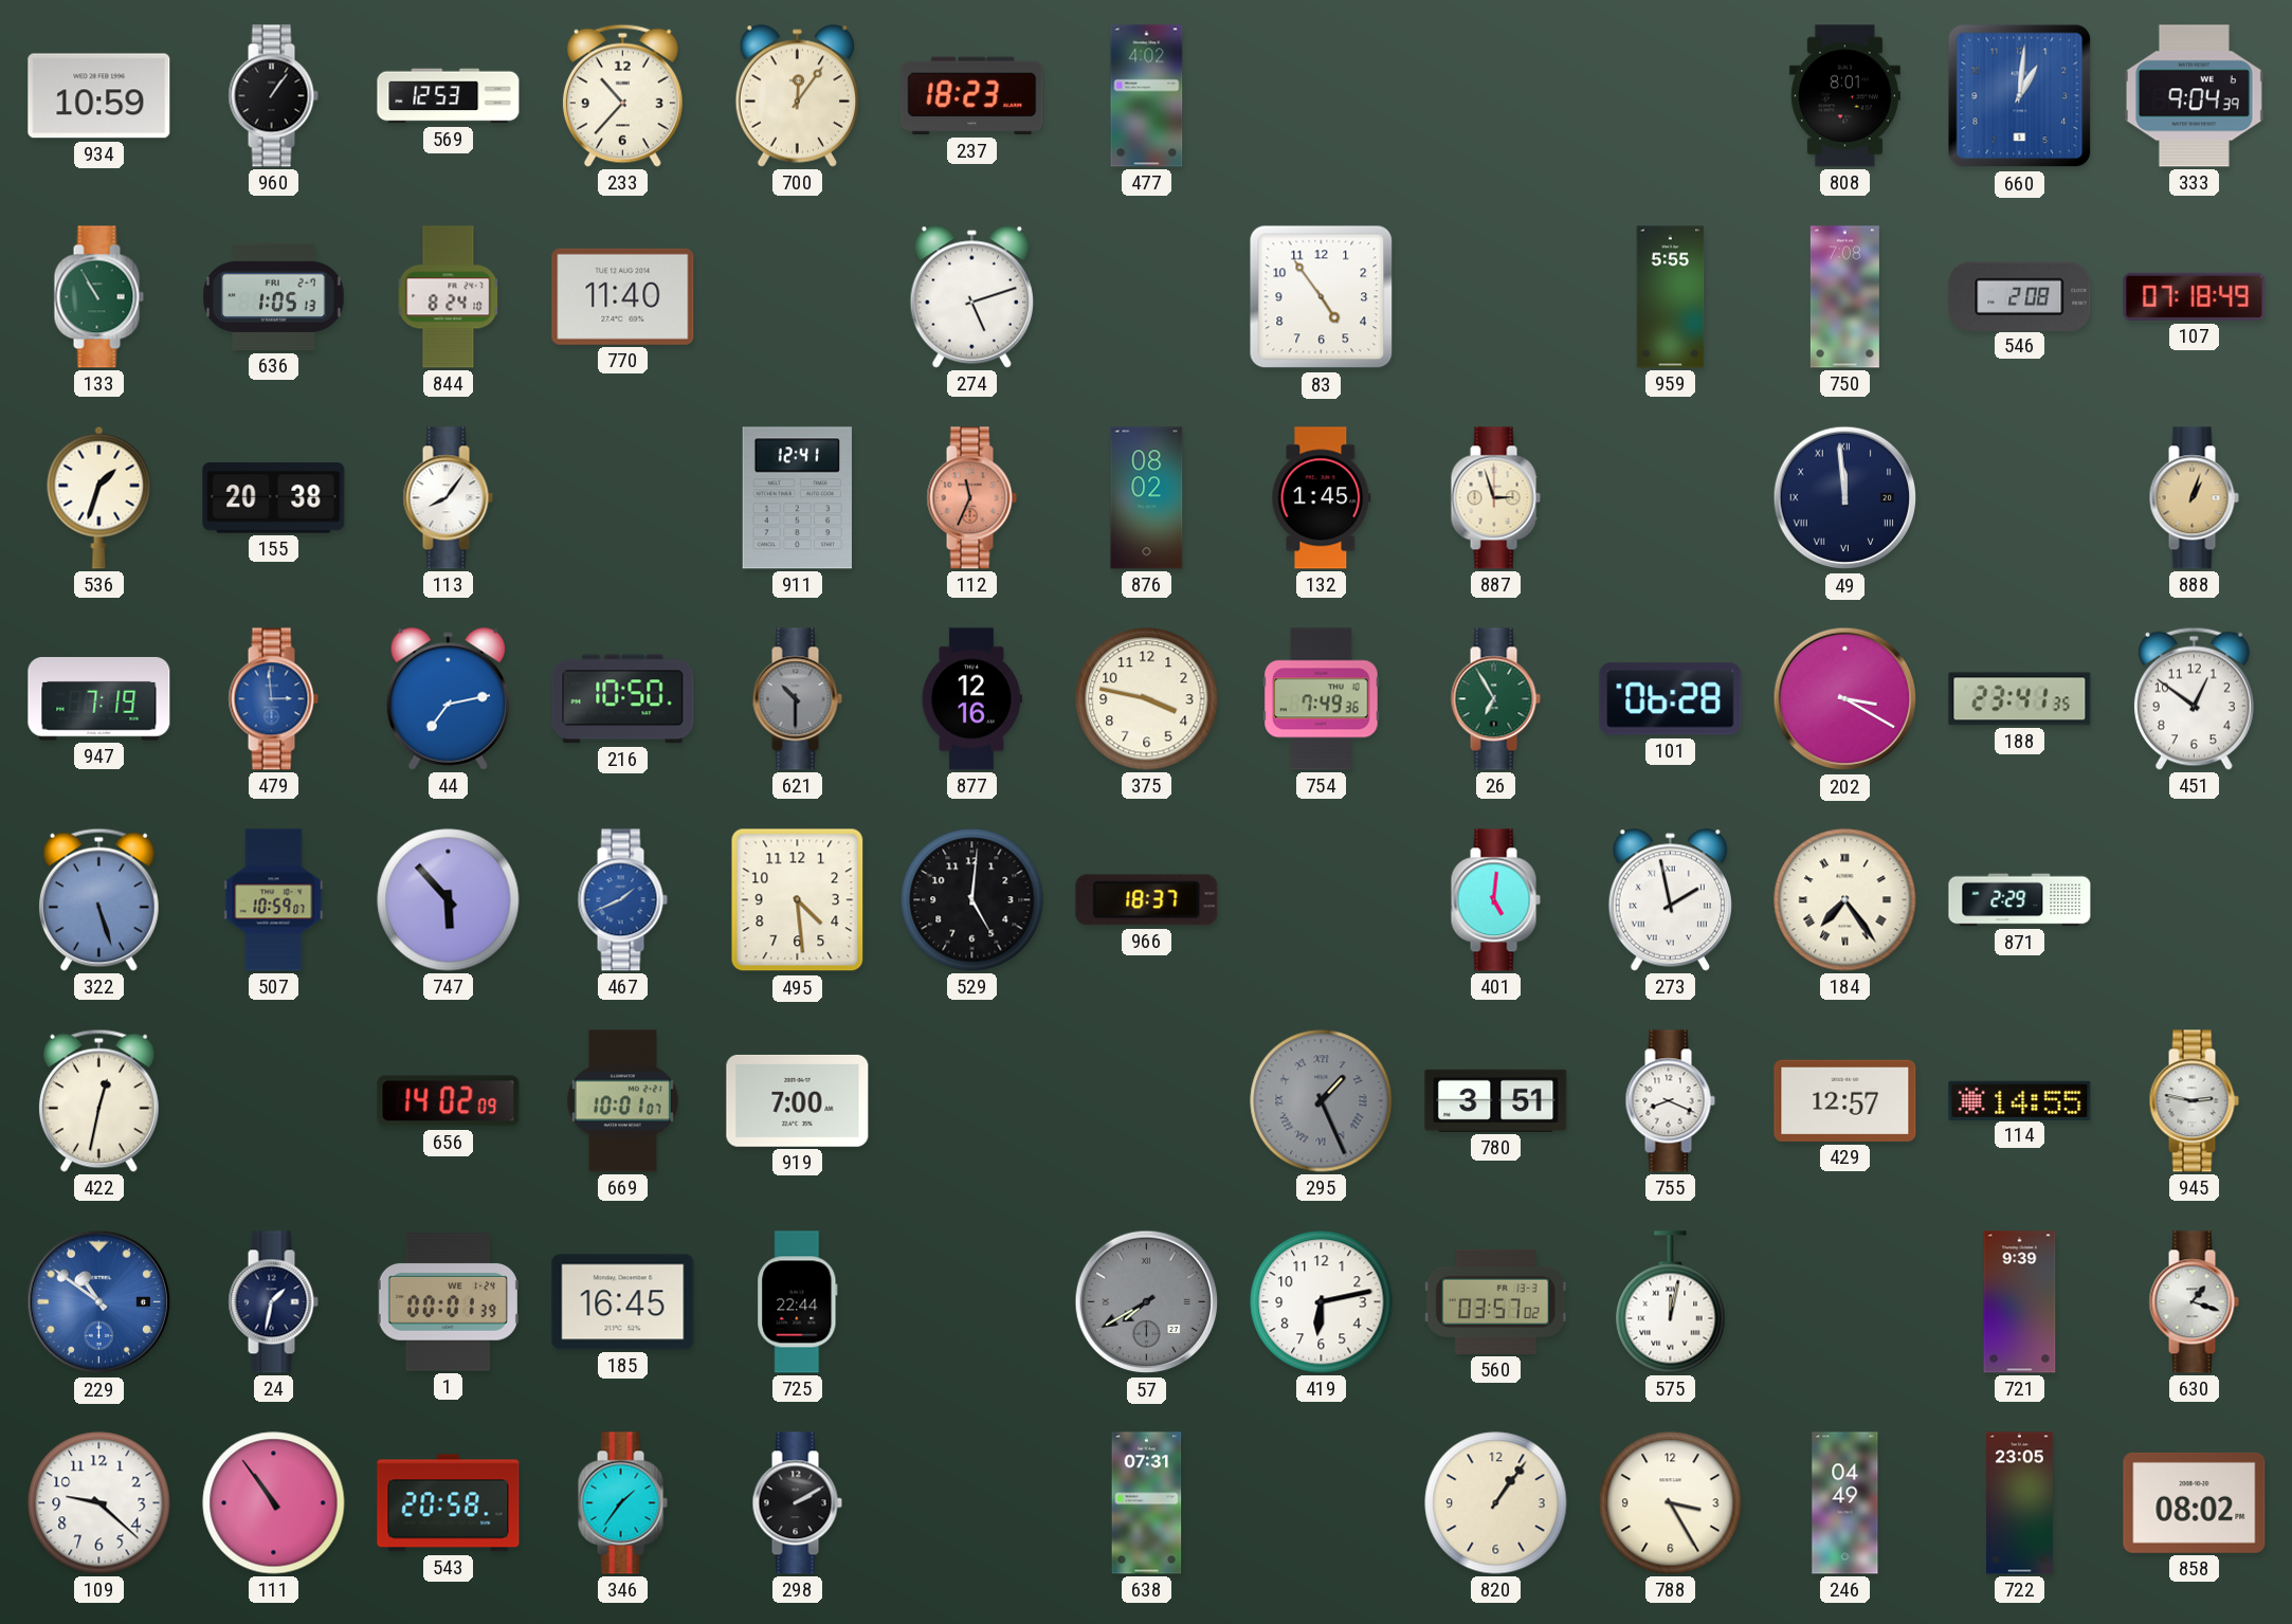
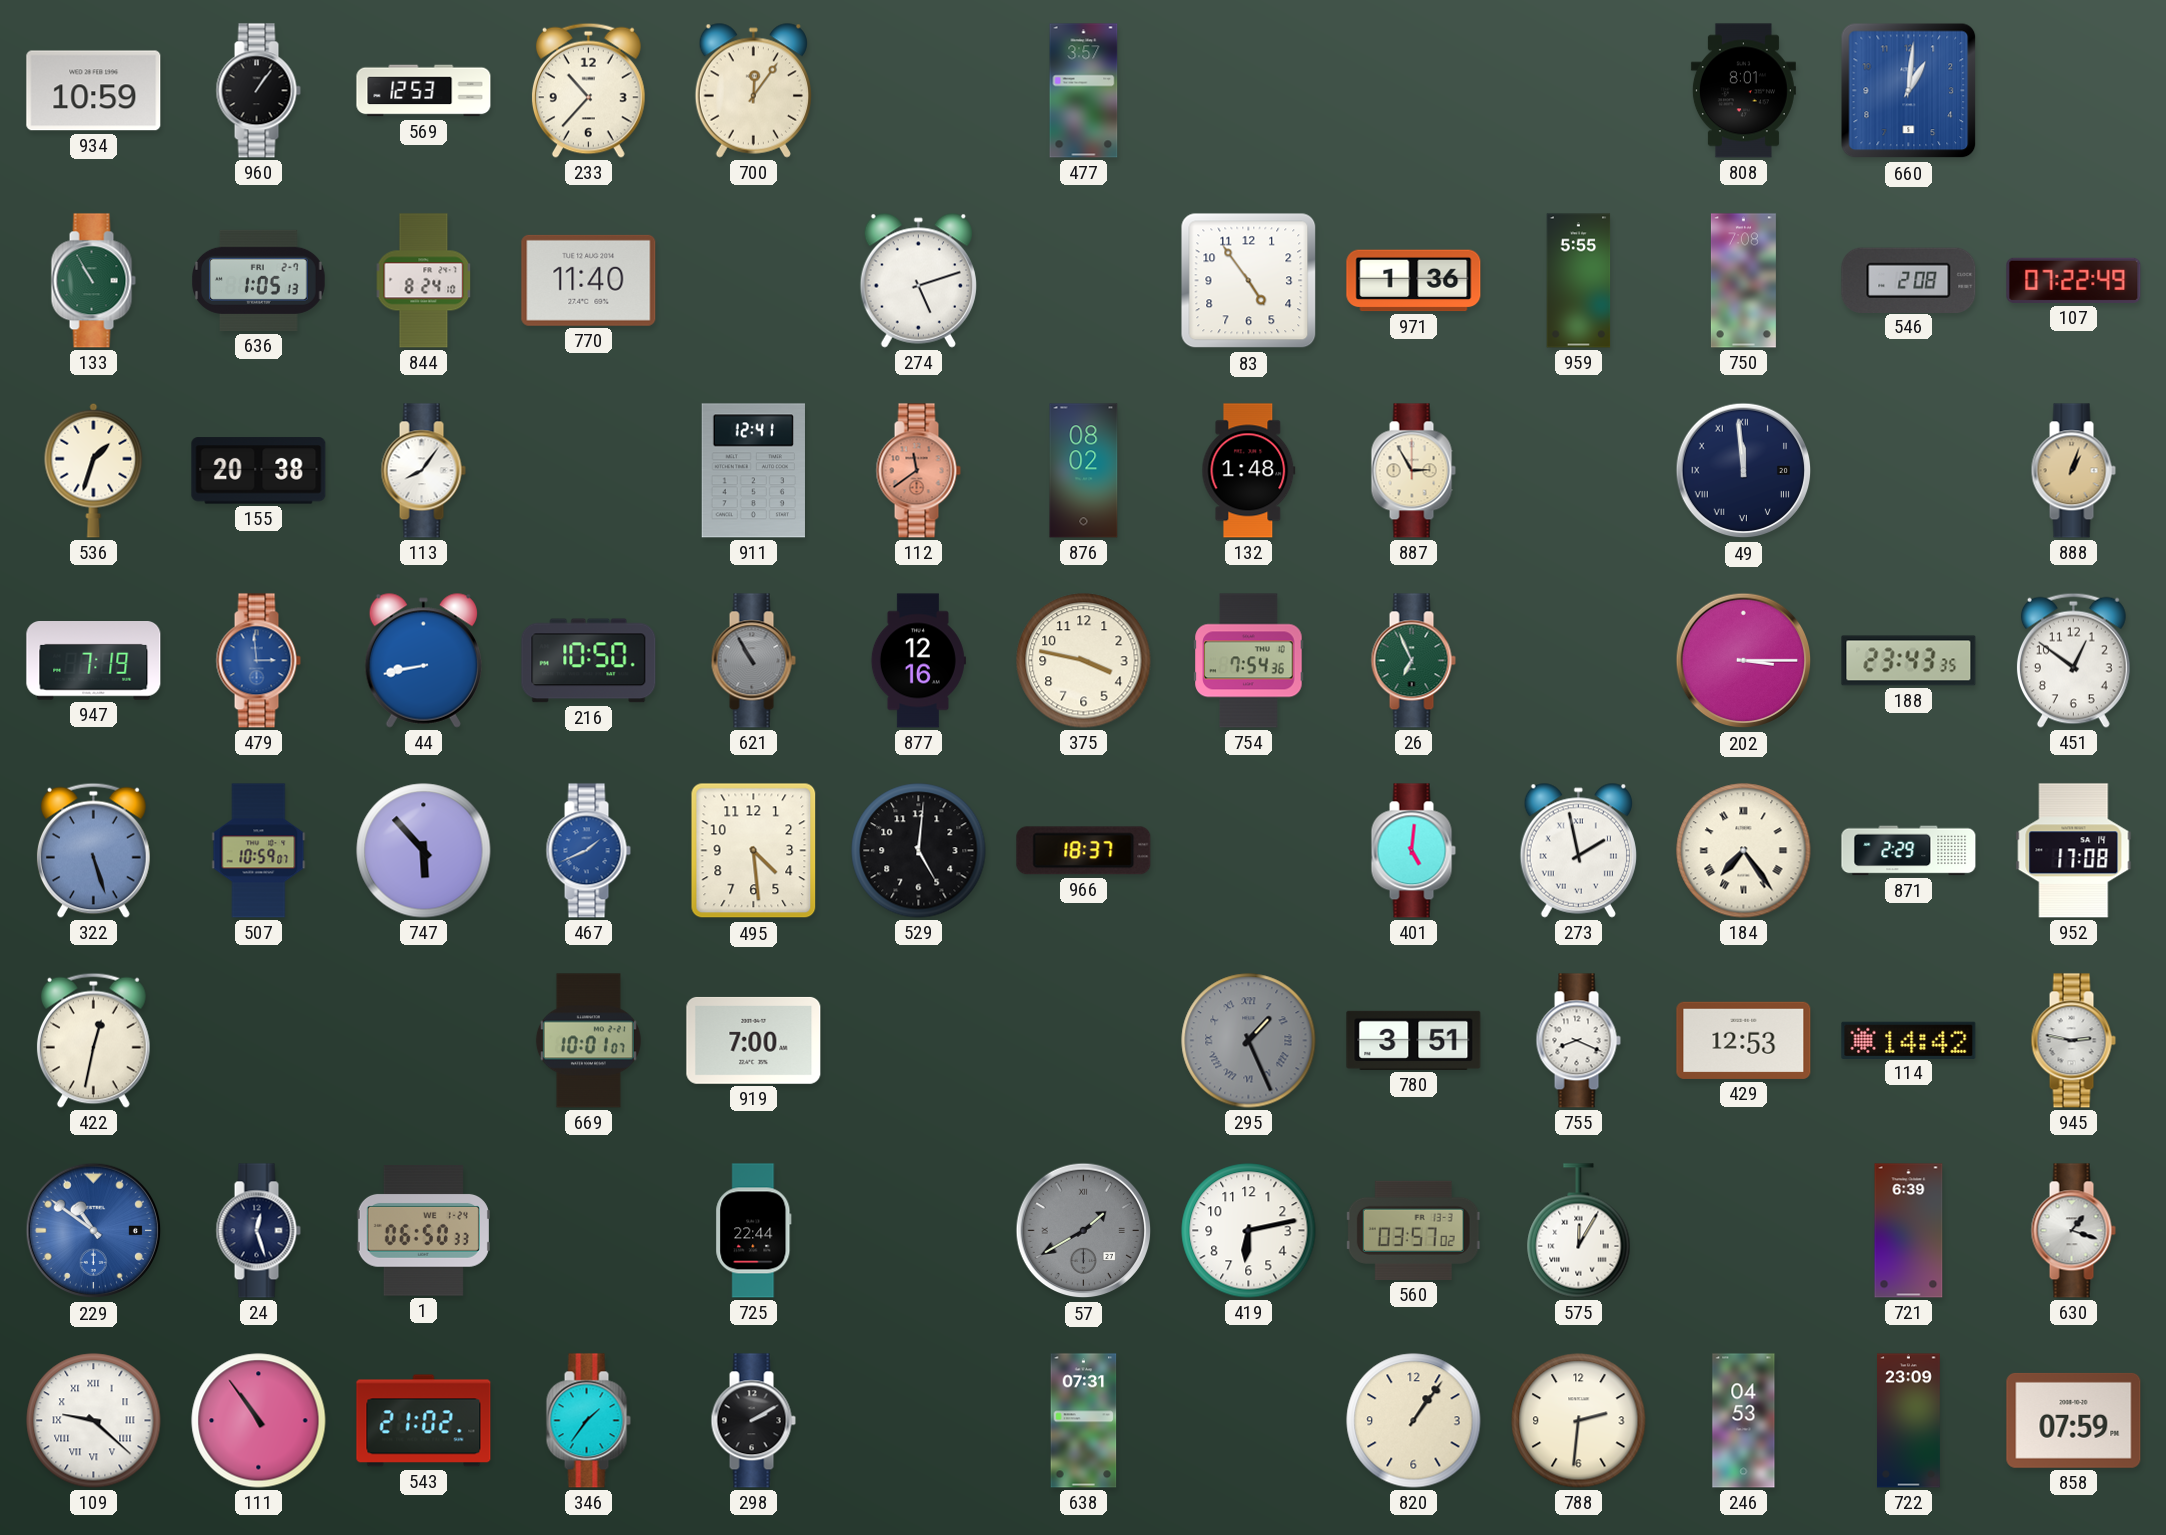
237: 18:23 -> none
477: 4:02 -> 3:57
333: 9:04 -> none
971: none -> 1:36
107: 07:18 -> 07:22
112: 11:34 -> 11:39
132: 1:45 -> 1:48
887: 2:57 -> 2:55
44: 7:13 -> 8:43
621: 10:30 -> 10:55
754: 7:49 -> 7:54
26: 6:55 -> 6:56
101: 06:28 -> none
202: 3:20 -> 3:15
188: 23:41 -> 23:43
952: none -> 17:08
656: 14:02 -> none
429: 12:57 -> 12:53
114: 14:55 -> 14:42
24: 1:32 -> 12:27
1: 00:01 -> 06:50
185: 16:45 -> none
57: 7:40 -> 1:40
575: 12:02 -> 12:05
721: 9:39 -> 6:39
109 numerals: Arabic -> Roman
543: 20:58 -> 21:02
788: 3:25 -> 2:31
246: 04:49 -> 04:53
722: 23:05 -> 23:09
858: 08:02 -> 07:59
